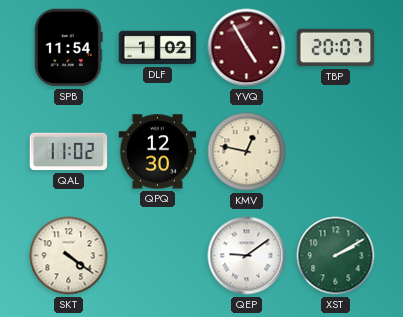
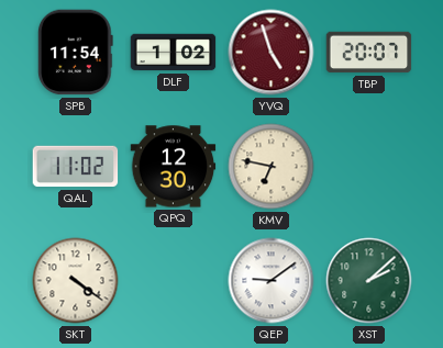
YVQ: 4:55 -> 4:57
KMV: 12:47 -> 6:47
XST: 2:10 -> 2:08
